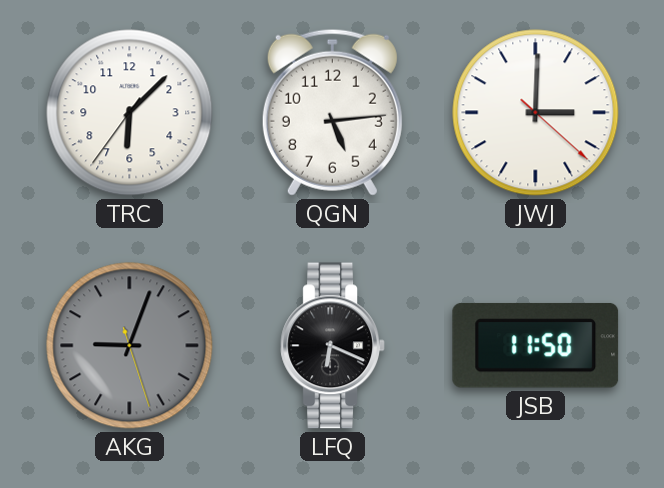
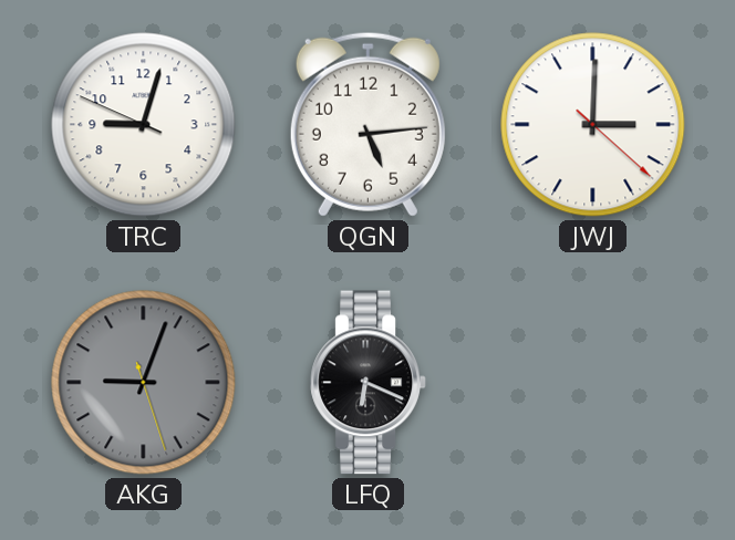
TRC: 6:07 -> 9:02
JSB: 11:50 -> none
